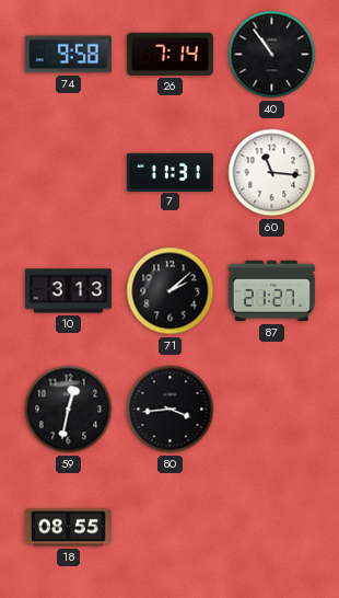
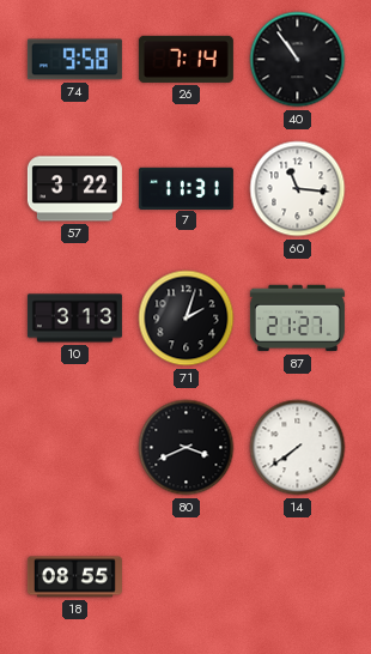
57: none -> 3:22
71: 2:08 -> 2:03
59: 12:32 -> none
80: 3:44 -> 3:41
14: none -> 7:39
